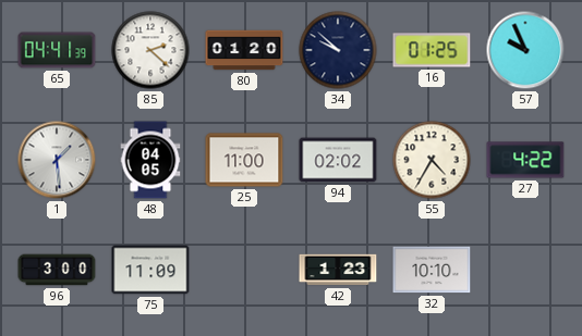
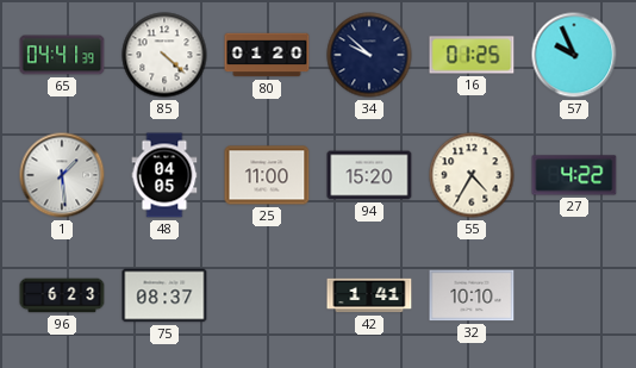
85: 2:22 -> 4:22
94: 02:02 -> 15:20
96: 3:00 -> 6:23
75: 11:09 -> 08:37
42: 1:23 -> 1:41
